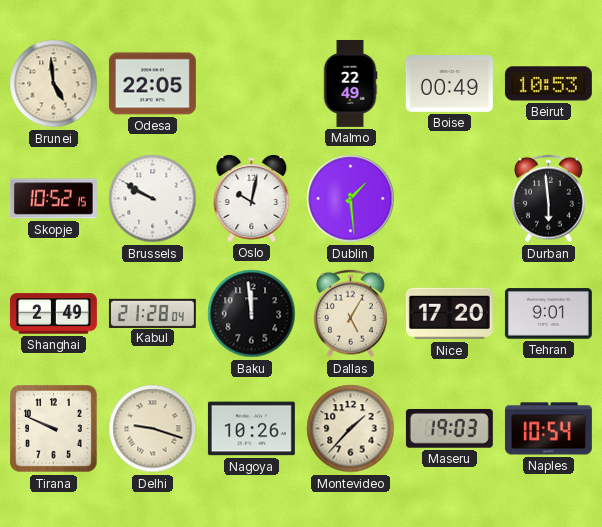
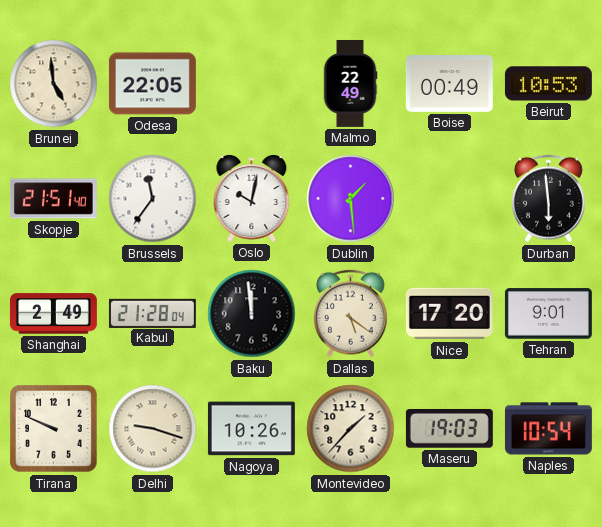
Skopje: 10:52 -> 21:51
Brussels: 9:50 -> 11:36
Dallas: 5:05 -> 5:21
